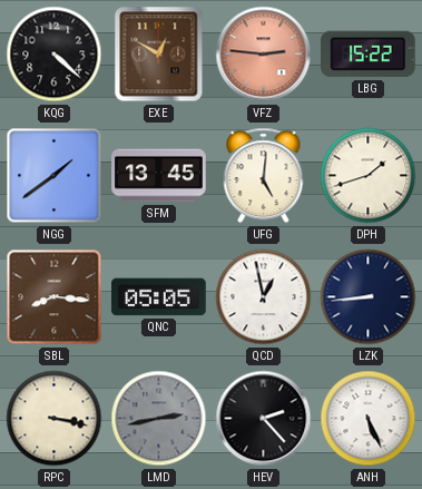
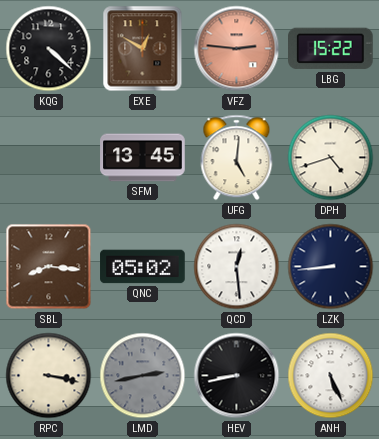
NGG: 1:39 -> none
DPH: 1:42 -> 4:42
QNC: 05:05 -> 05:02
QCD: 12:58 -> 12:29
HEV: 2:23 -> 8:43
